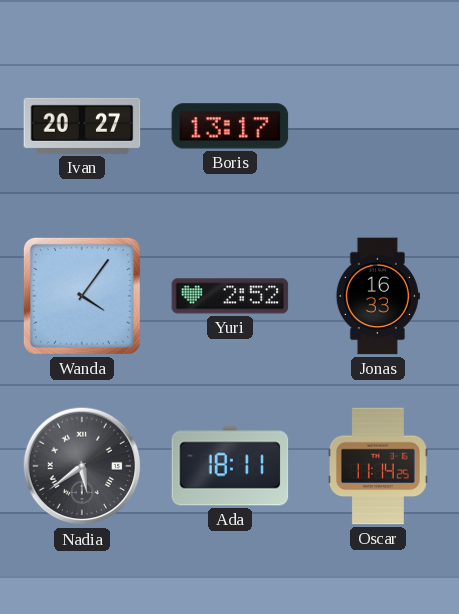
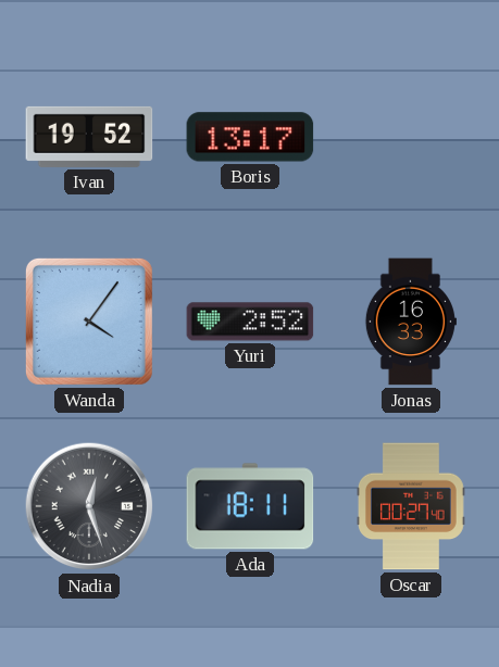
Ivan: 20:27 -> 19:52
Nadia: 5:39 -> 12:27
Oscar: 11:14 -> 00:27
